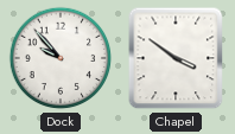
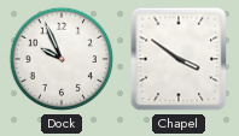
Dock: 9:53 -> 9:56
